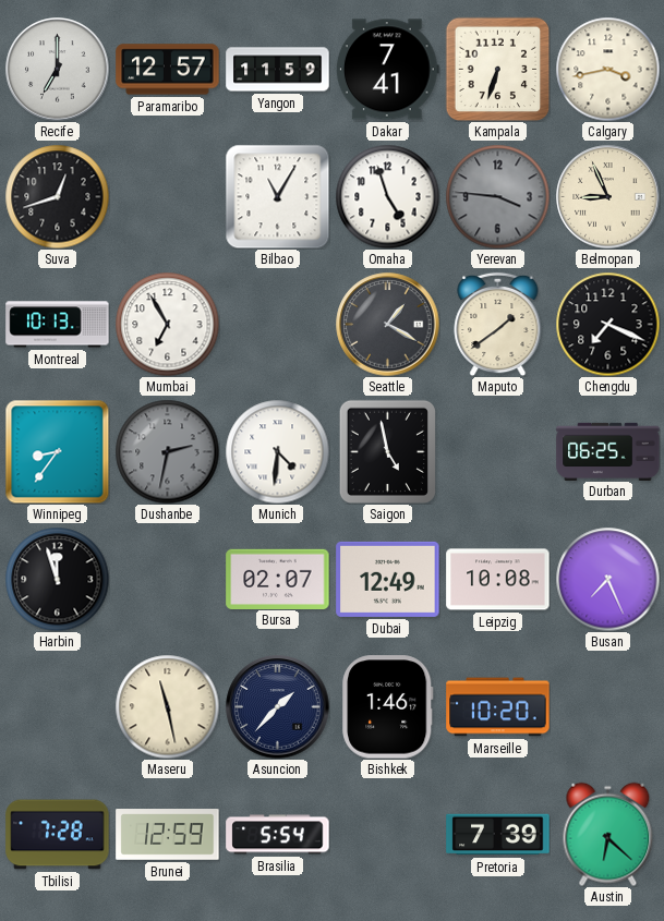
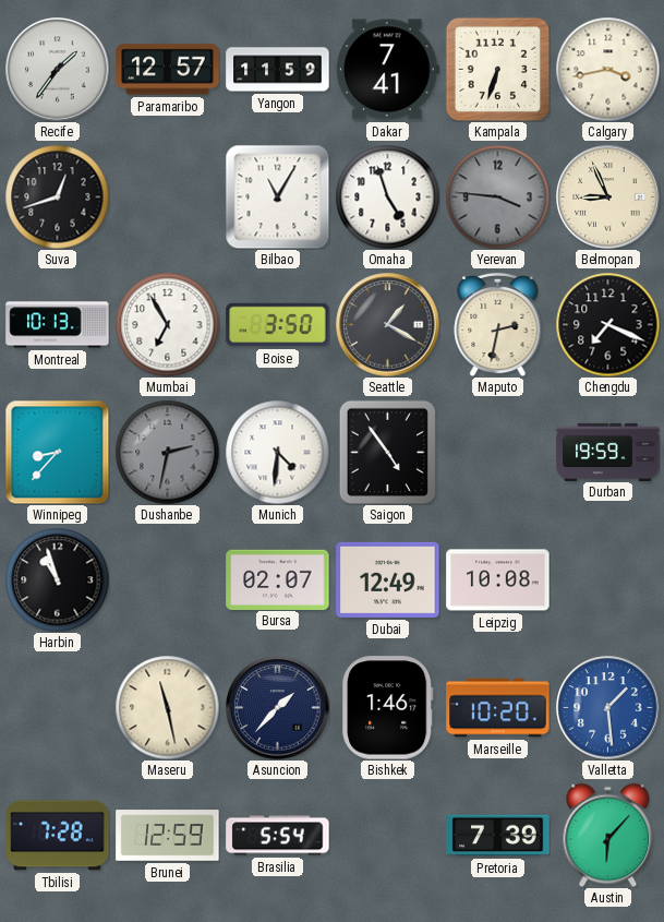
Recife: 7:00 -> 1:36
Boise: none -> 3:50
Maputo: 1:39 -> 2:32
Winnipeg: 8:36 -> 8:37
Saigon: 4:58 -> 4:54
Durban: 06:25 -> 19:59
Harbin: 11:57 -> 10:57
Busan: 7:26 -> none
Valletta: none -> 1:29
Austin: 6:22 -> 6:07
